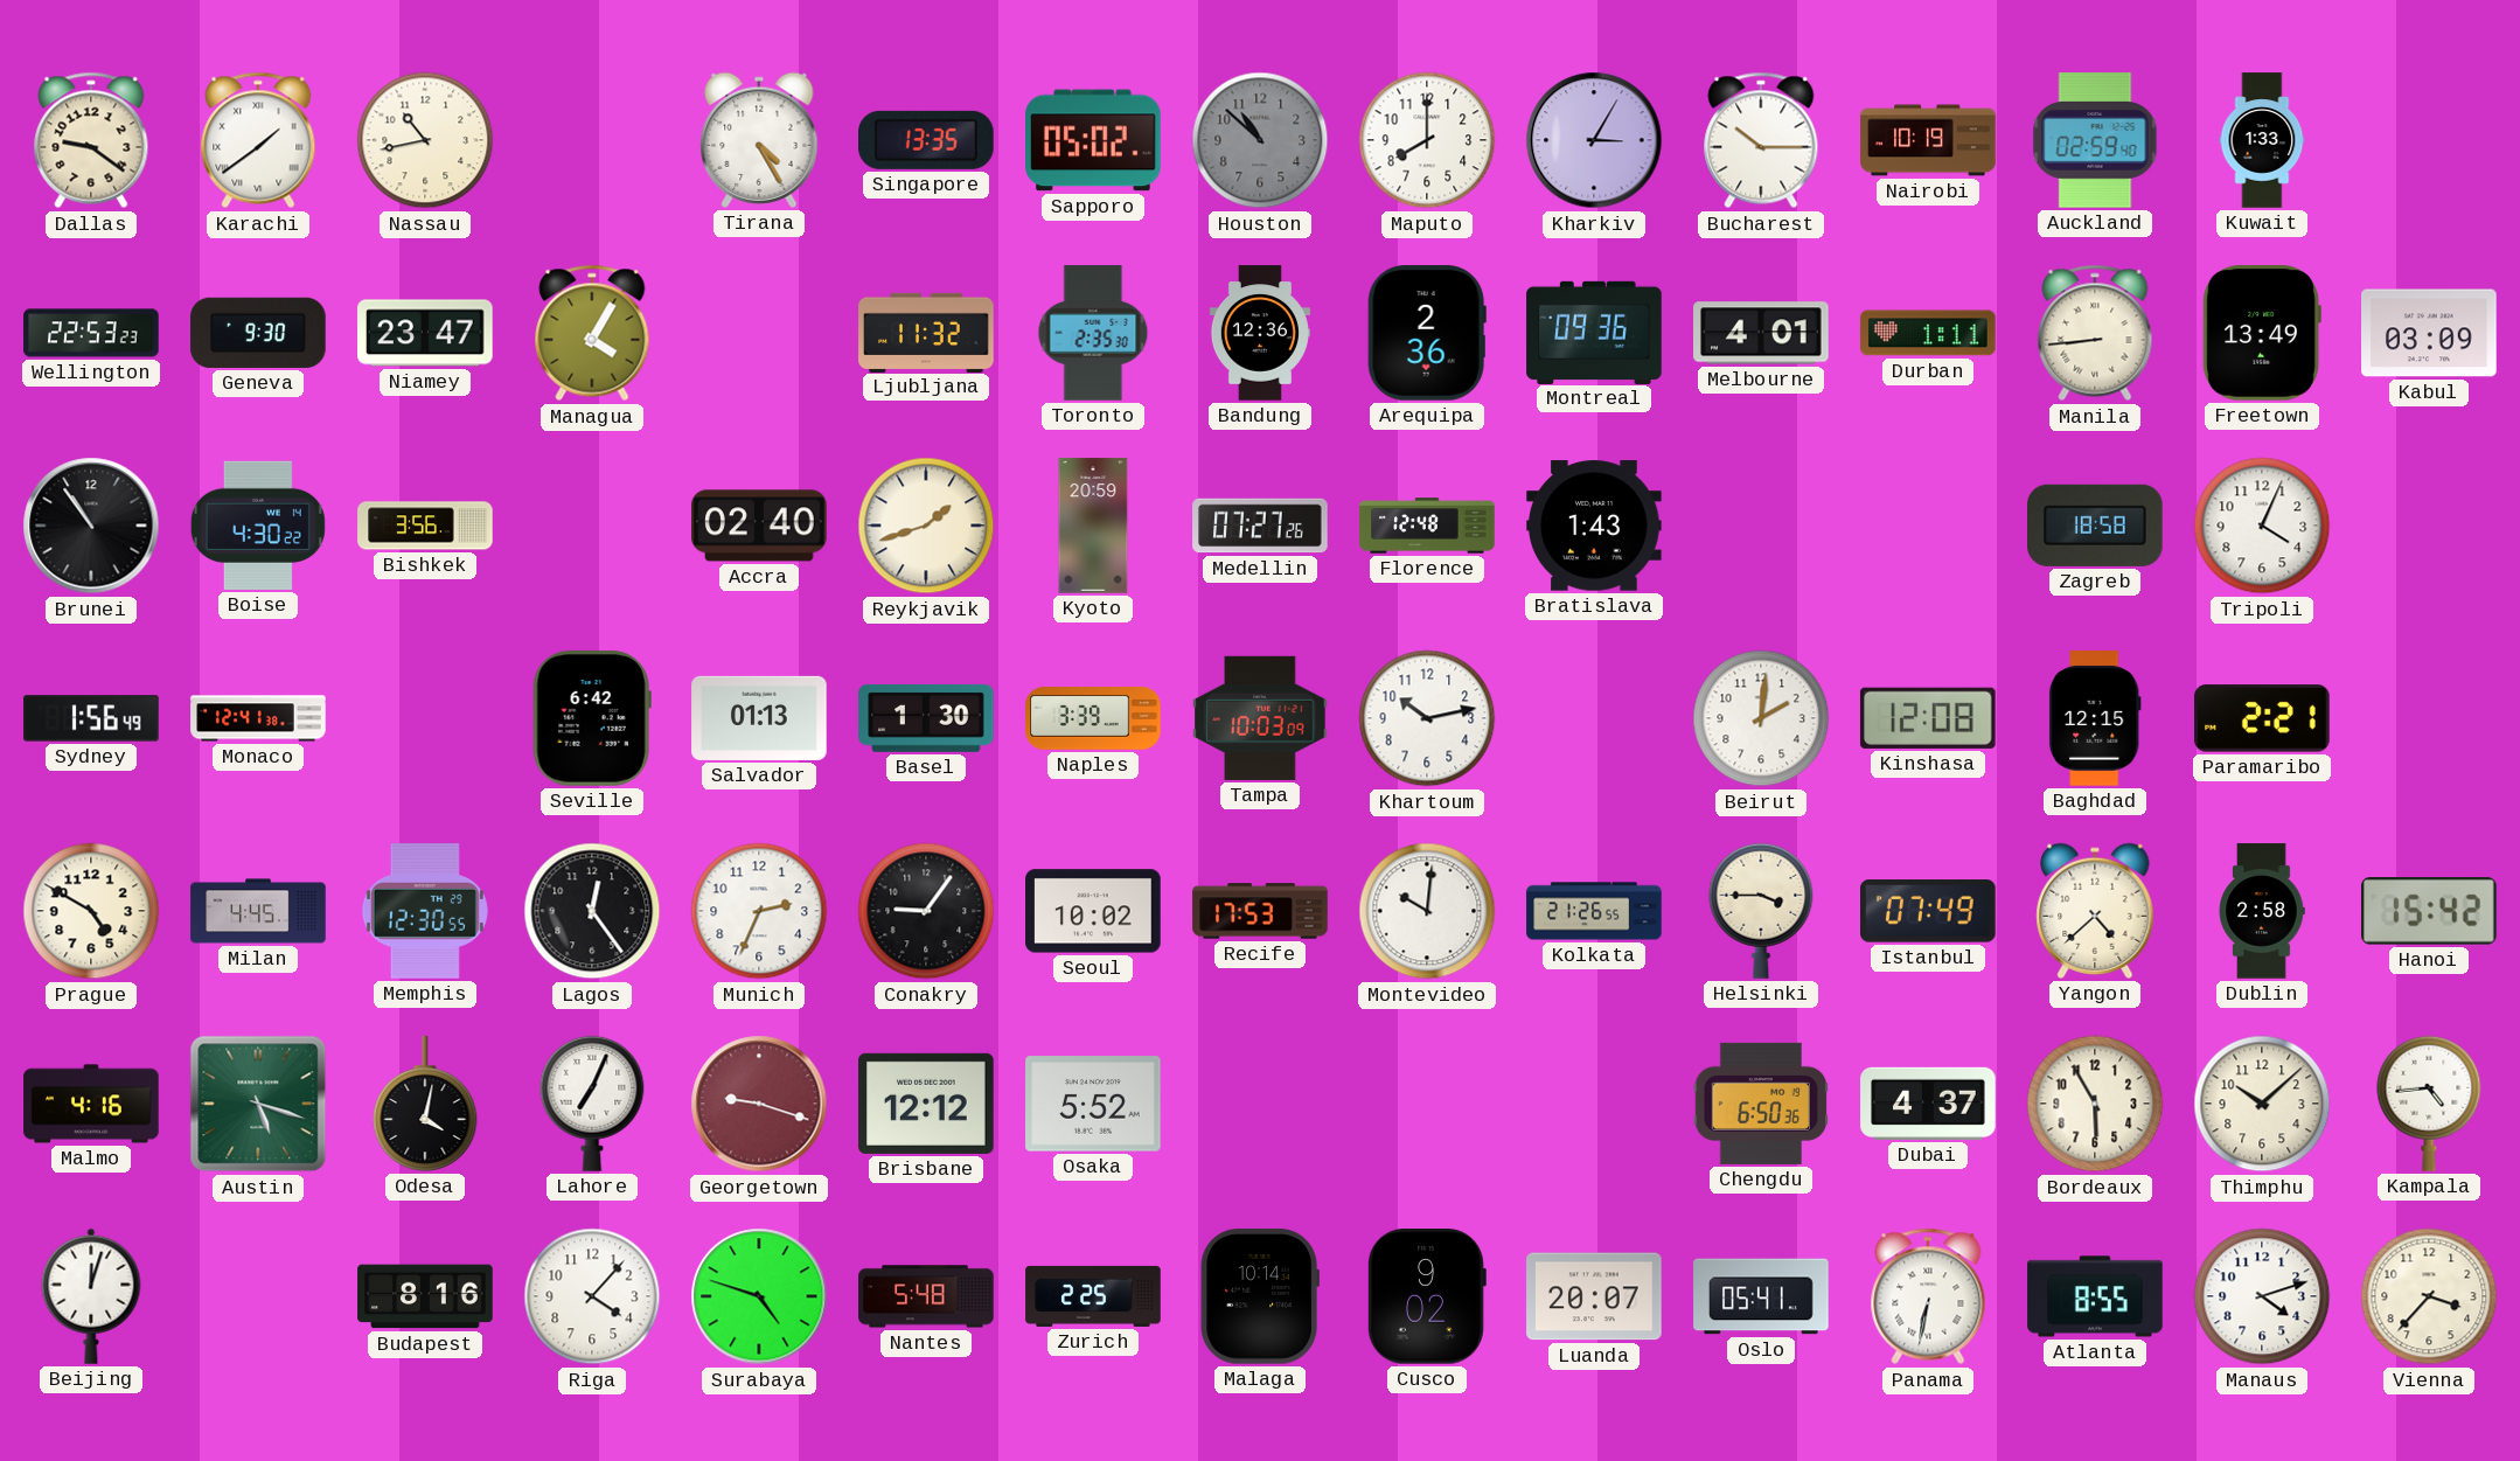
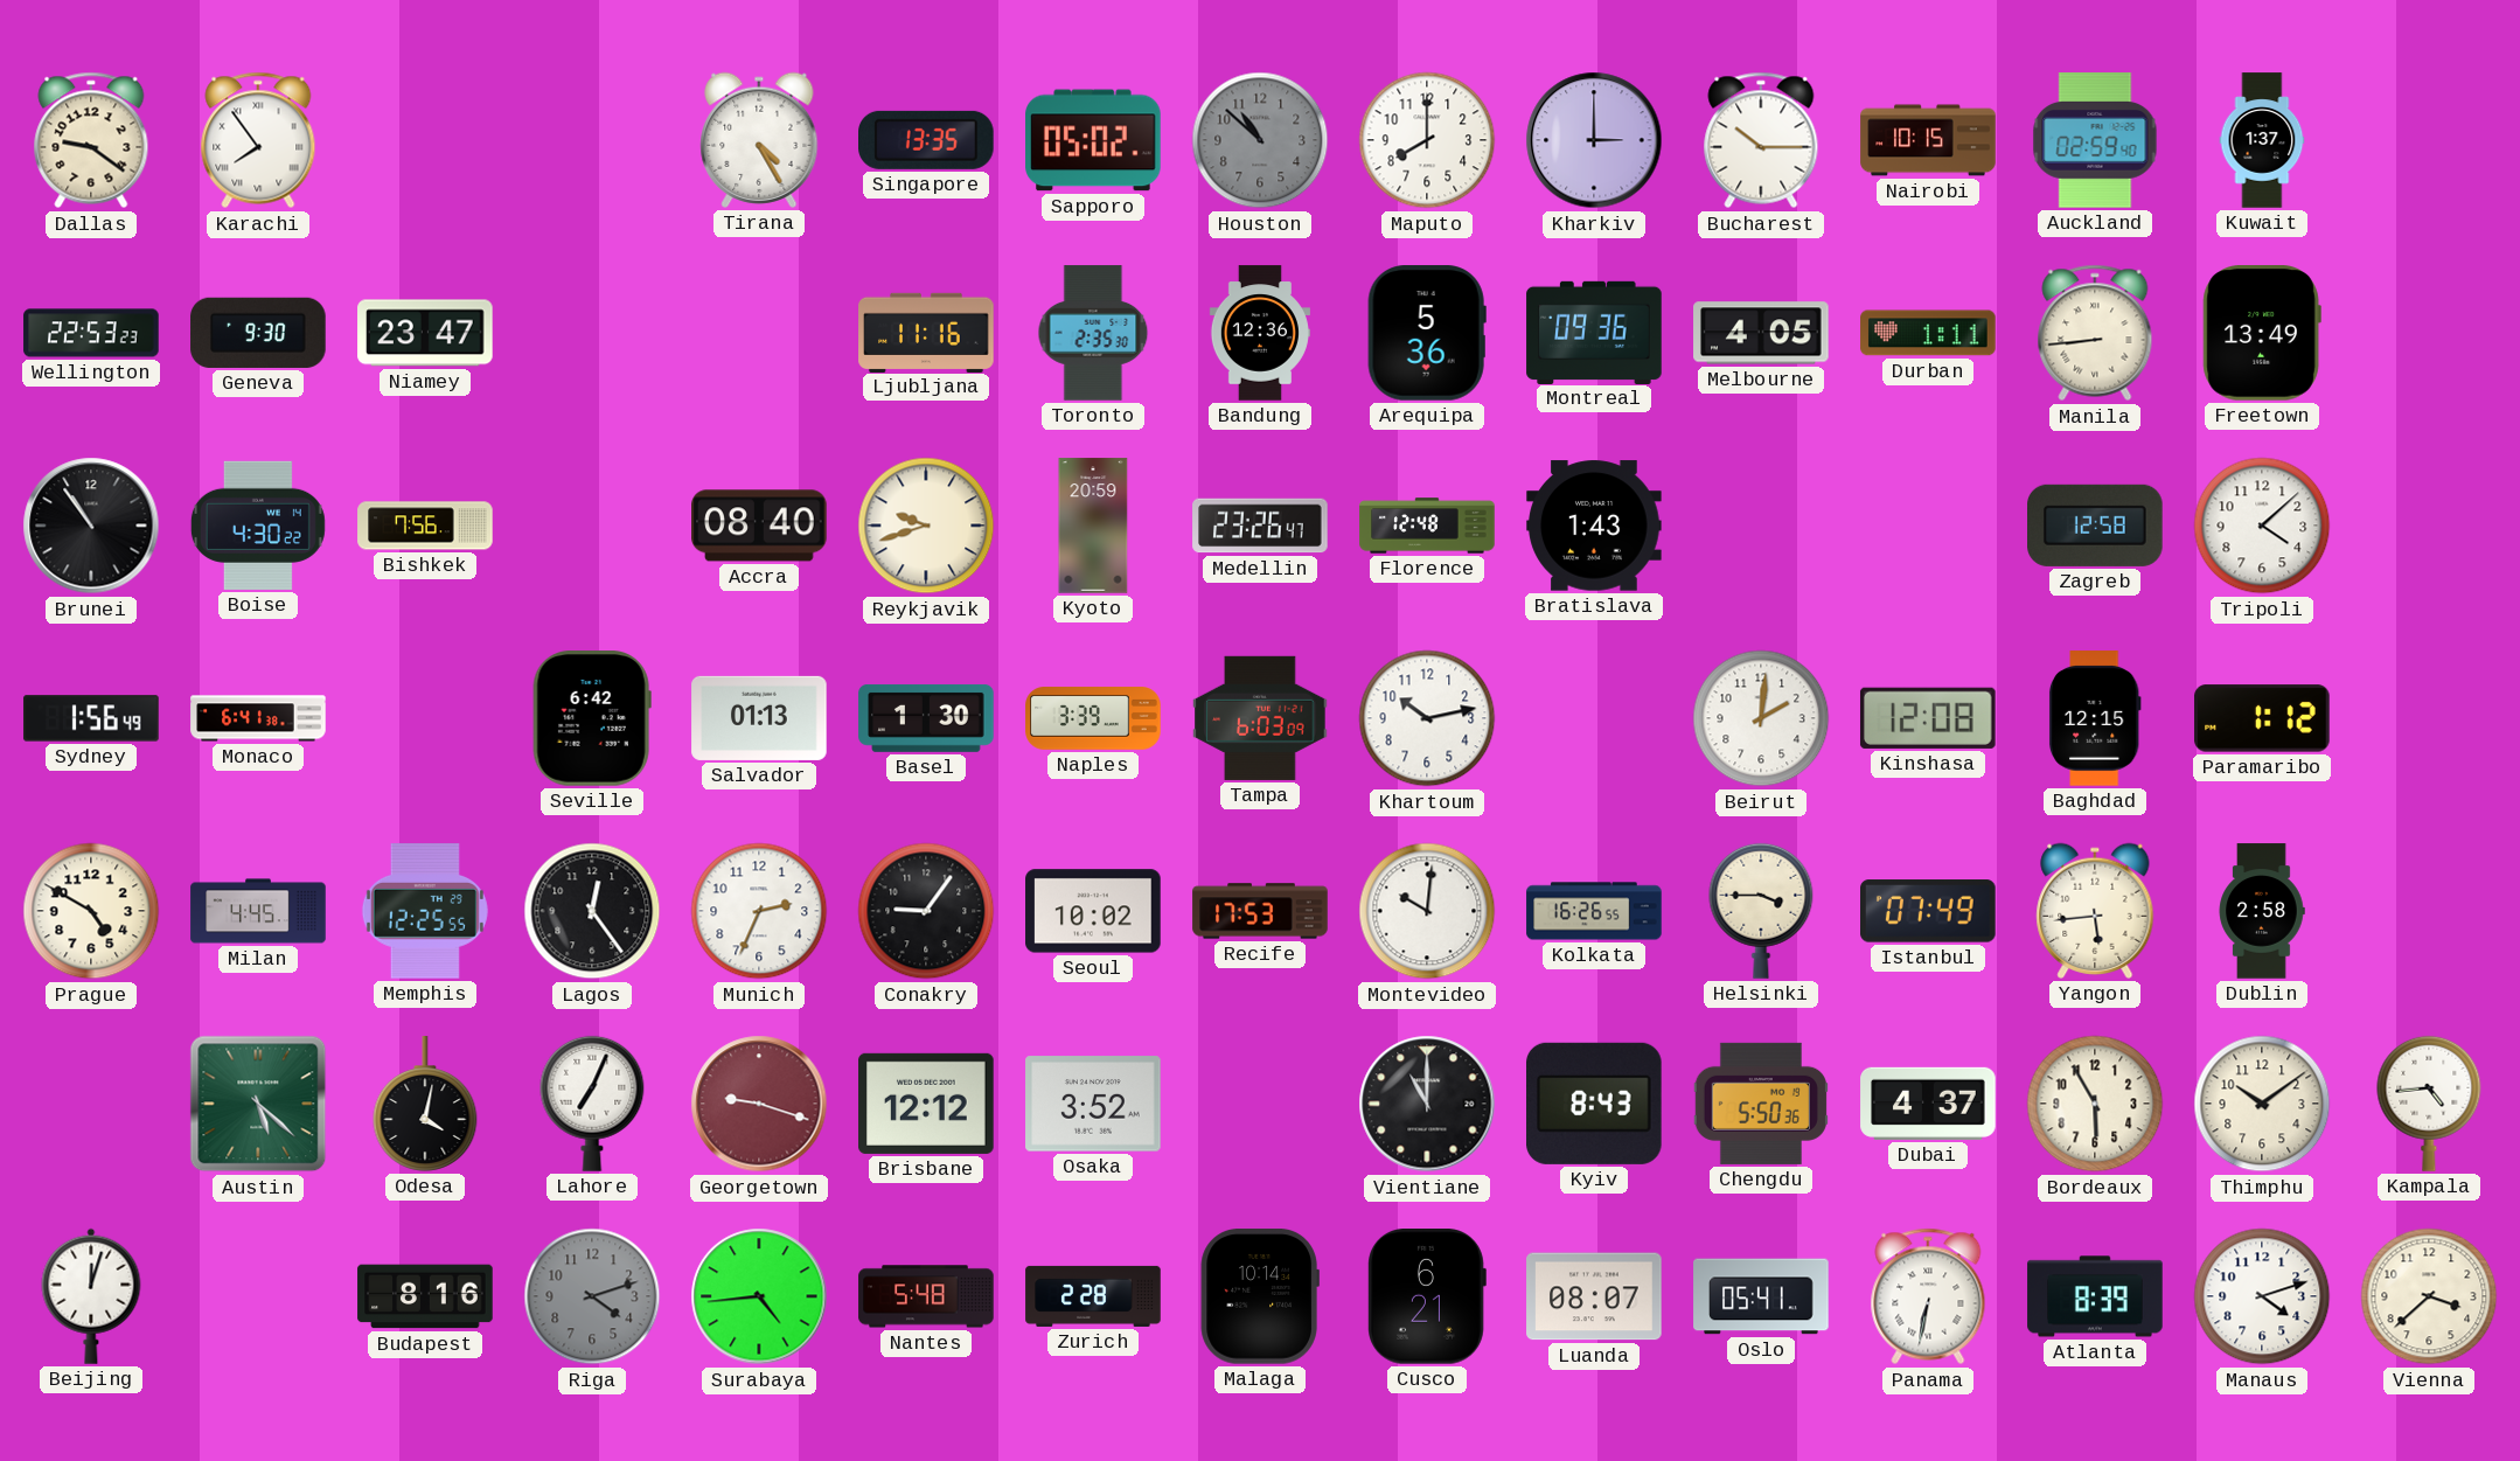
Karachi: 1:39 -> 7:54
Nassau: 10:43 -> none
Kharkiv: 3:05 -> 3:00
Nairobi: 10:19 -> 10:15
Kuwait: 1:33 -> 1:37
Managua: 4:05 -> none
Ljubljana: 11:32 -> 11:16
Arequipa: 2:36 -> 5:36
Melbourne: 4:01 -> 4:05
Kabul: 03:09 -> none
Bishkek: 3:56 -> 7:56
Accra: 02:40 -> 08:40
Reykjavik: 1:42 -> 9:42
Medellin: 07:27 -> 23:26
Zagreb: 18:58 -> 12:58
Tripoli: 4:04 -> 4:08
Monaco: 12:41 -> 6:41
Tampa: 10:03 -> 6:03
Paramaribo: 2:21 -> 1:12
Memphis: 12:30 -> 12:25
Kolkata: 21:26 -> 16:26
Yangon: 4:38 -> 5:44
Hanoi: 15:42 -> none
Malmo: 4:16 -> none
Austin: 5:18 -> 5:22
Osaka: 5:52 -> 3:52
Vientiane: none -> 11:00
Kyiv: none -> 8:43
Chengdu: 6:50 -> 5:50
Thimphu: 10:08 -> 10:09
Riga: 4:07 -> 4:12
Riga dial: white -> grey
Surabaya: 4:48 -> 4:44
Zurich: 2:25 -> 2:28
Cusco: 9:02 -> 6:21
Luanda: 20:07 -> 08:07
Atlanta: 8:55 -> 8:39
Vienna: 3:37 -> 3:38
